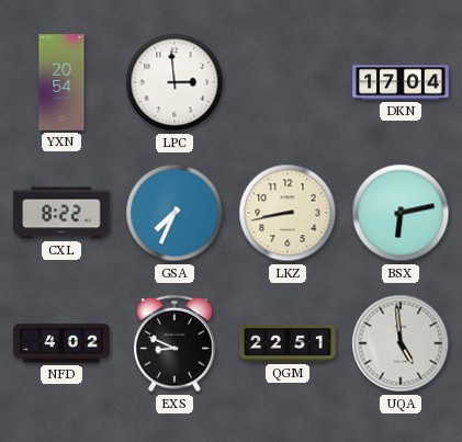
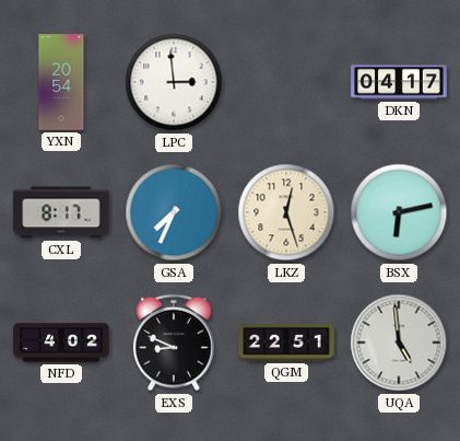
DKN: 17:04 -> 04:17
CXL: 8:22 -> 8:17
LKZ: 8:43 -> 12:27
